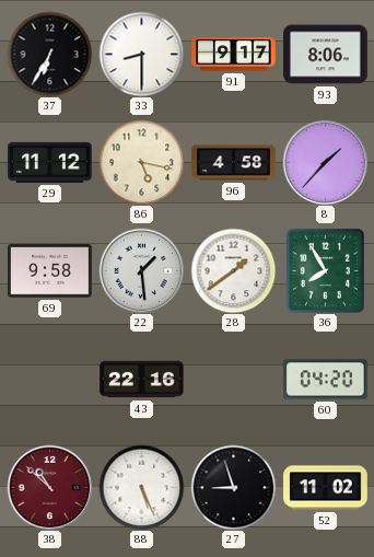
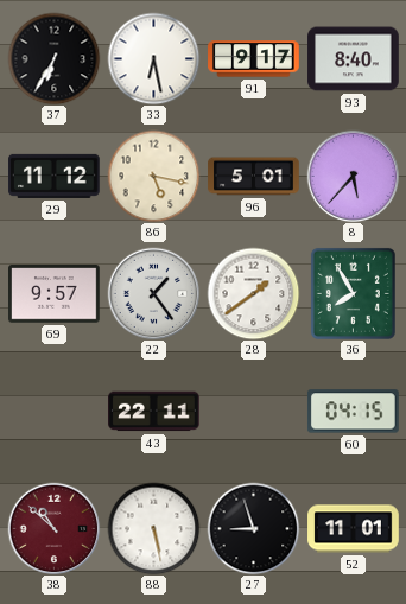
33: 8:30 -> 6:28
93: 8:06 -> 8:40
96: 4:58 -> 5:01
8: 1:37 -> 5:37
69: 9:58 -> 9:57
22: 1:29 -> 1:24
43: 22:16 -> 22:11
60: 04:20 -> 04:15
88: 5:26 -> 5:28
52: 11:02 -> 11:01
